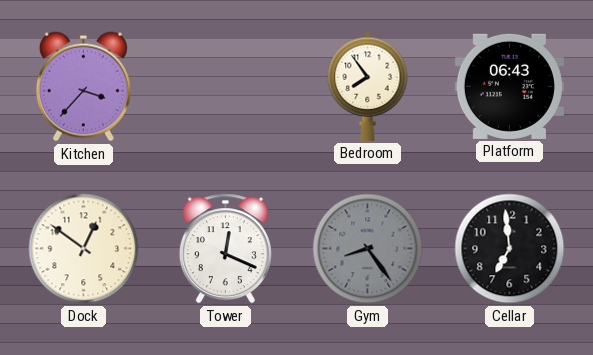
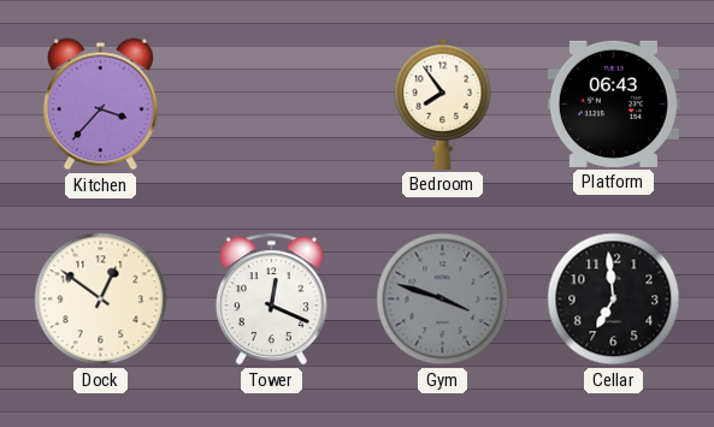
Gym: 8:24 -> 3:48
